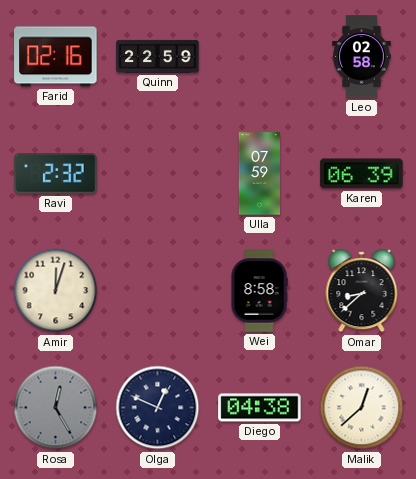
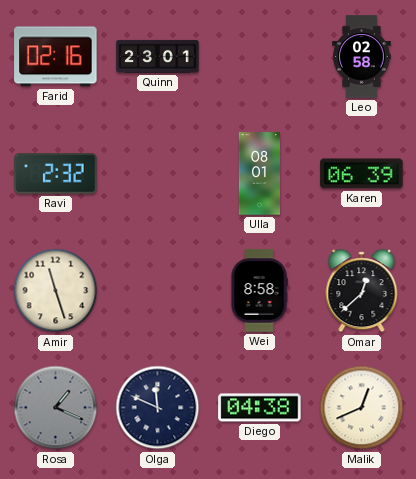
Quinn: 22:59 -> 23:01
Ulla: 07:59 -> 08:01
Amir: 12:03 -> 11:27
Omar: 8:38 -> 12:38
Rosa: 12:25 -> 1:19
Olga: 12:49 -> 11:49
Malik: 12:38 -> 12:41
